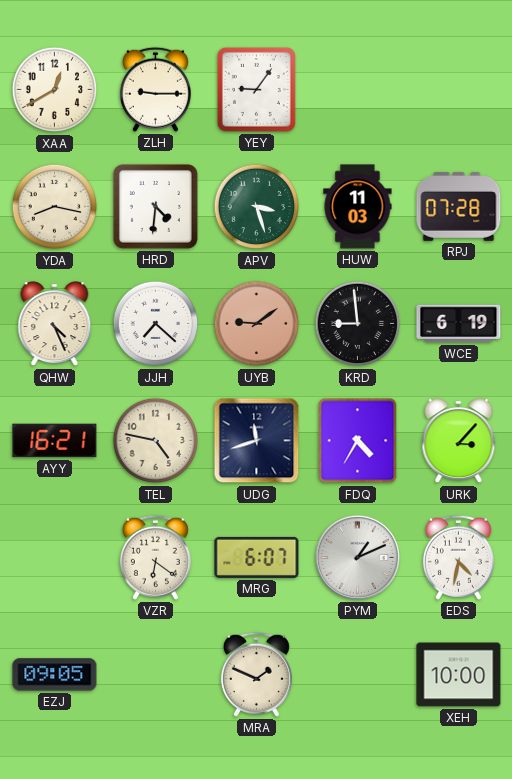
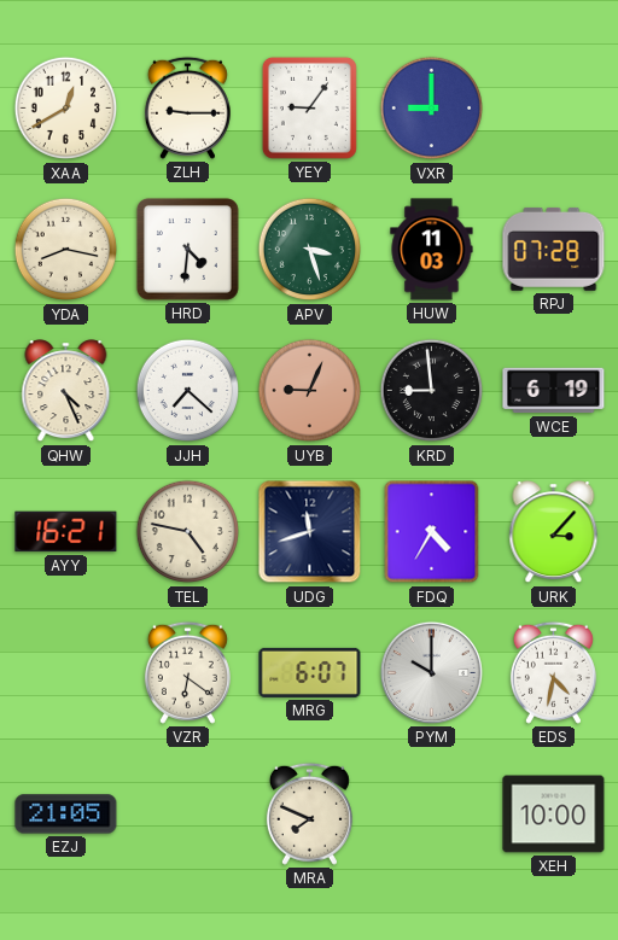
VXR: none -> 9:00
UYB: 9:09 -> 9:04
PYM: 1:11 -> 10:00
EZJ: 09:05 -> 21:05
MRA: 1:49 -> 7:49
